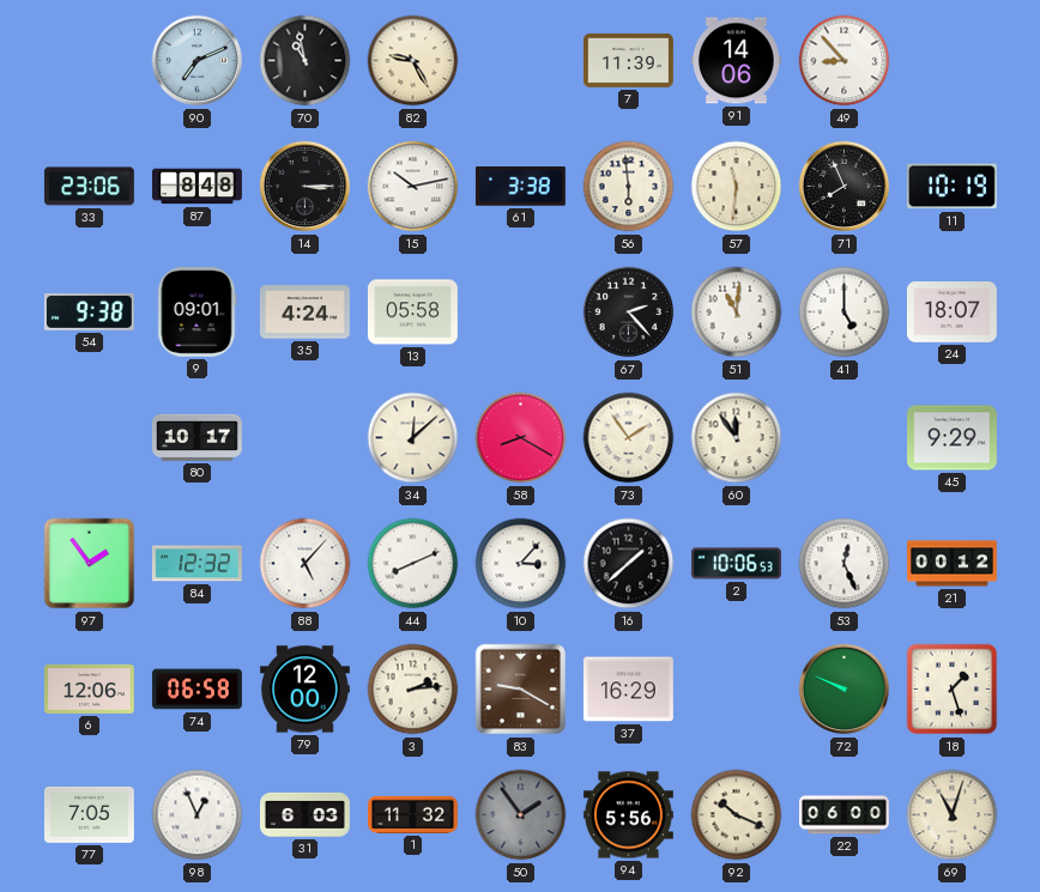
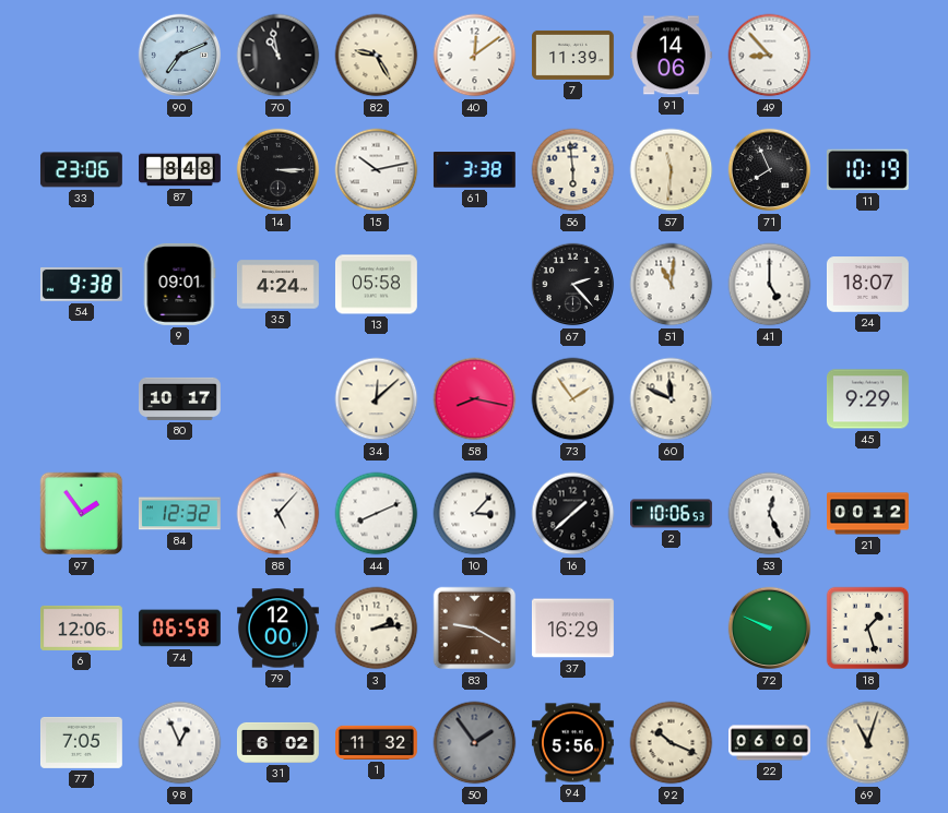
40: none -> 12:09
58: 8:20 -> 8:17
60: 11:54 -> 11:49
31: 6:03 -> 6:02
